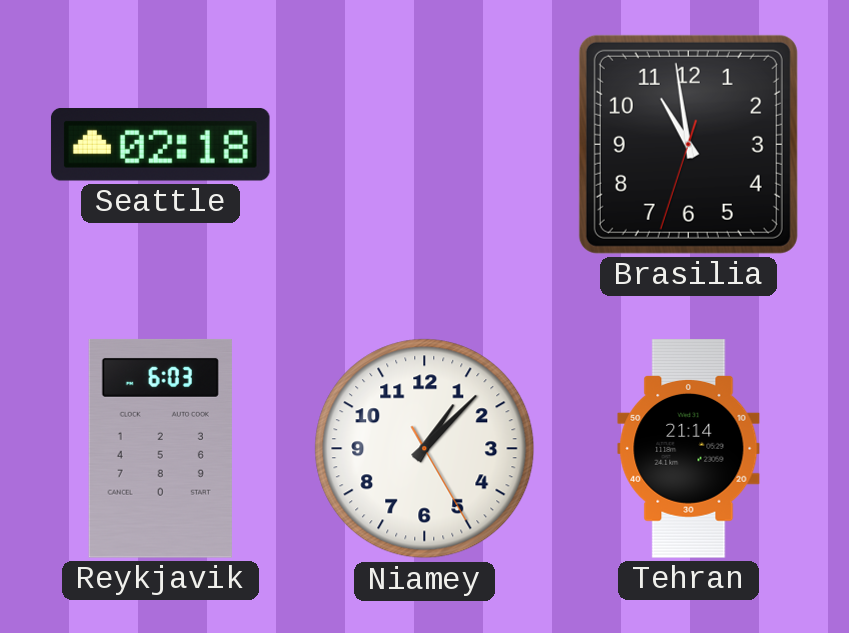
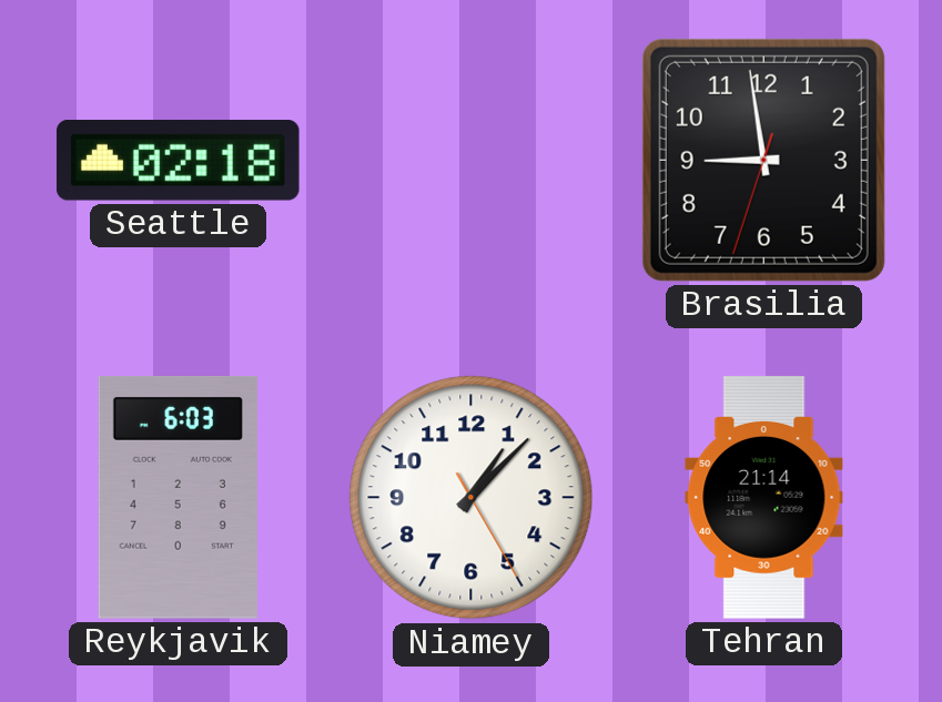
Brasilia: 10:58 -> 8:58
